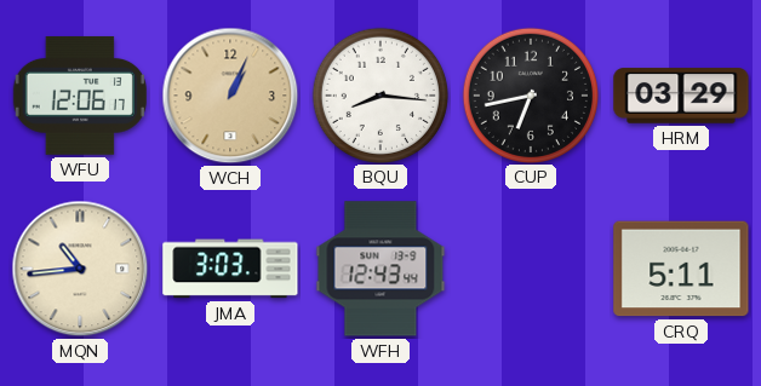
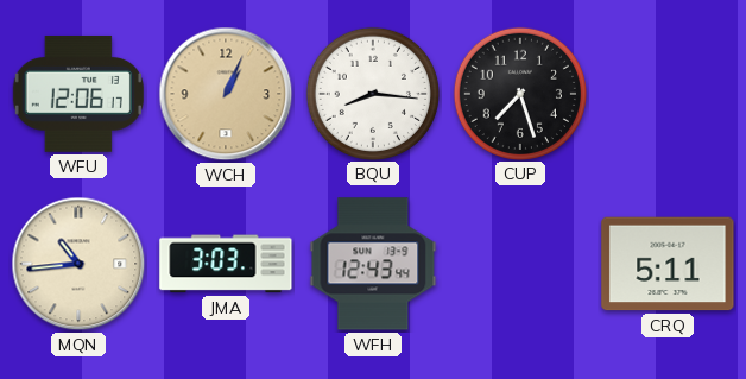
CUP: 6:43 -> 7:27
HRM: 03:29 -> none
